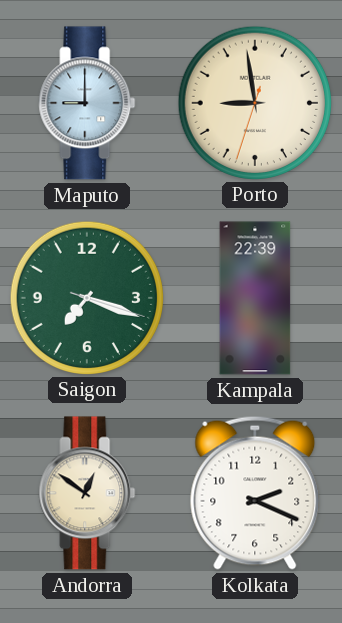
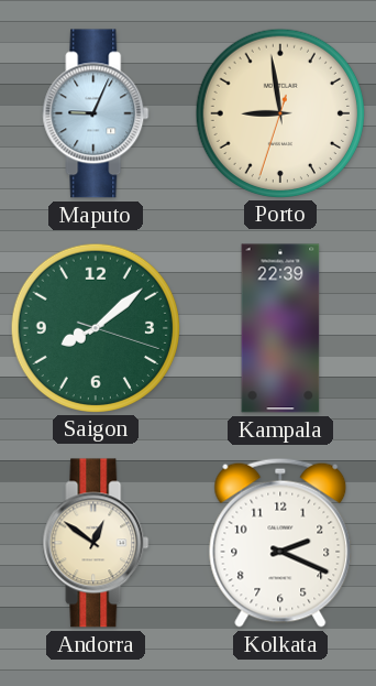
Maputo: 9:00 -> 9:04
Saigon: 7:18 -> 8:08
